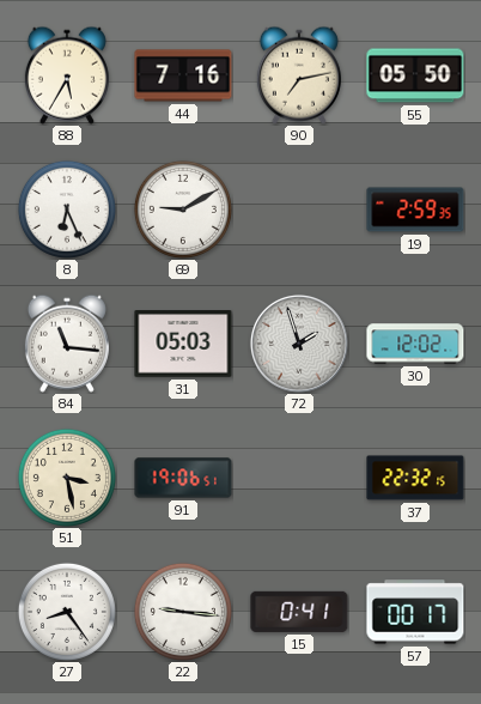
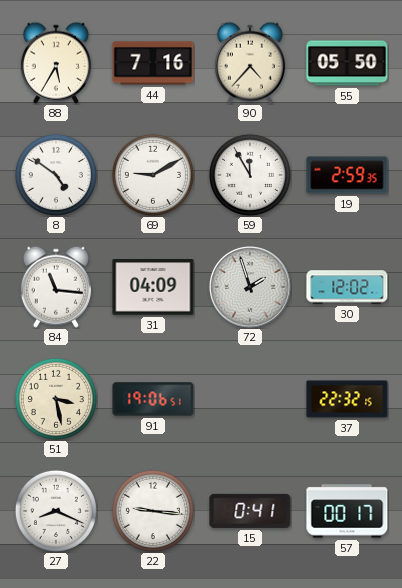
90: 7:13 -> 4:37
8: 6:26 -> 4:51
59: none -> 11:55
31: 05:03 -> 04:09
27: 8:24 -> 8:19
